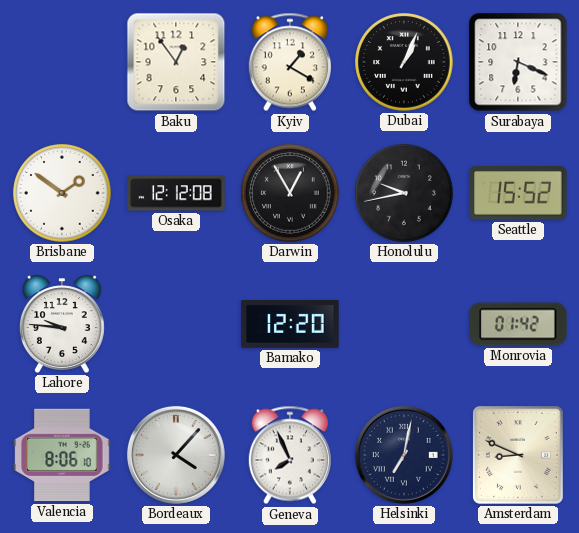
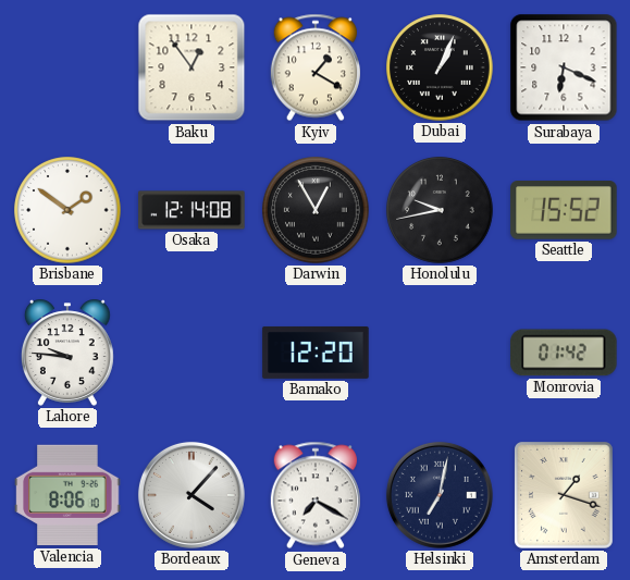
Osaka: 12:12 -> 12:14
Geneva: 7:56 -> 7:20
Amsterdam: 8:49 -> 1:18
